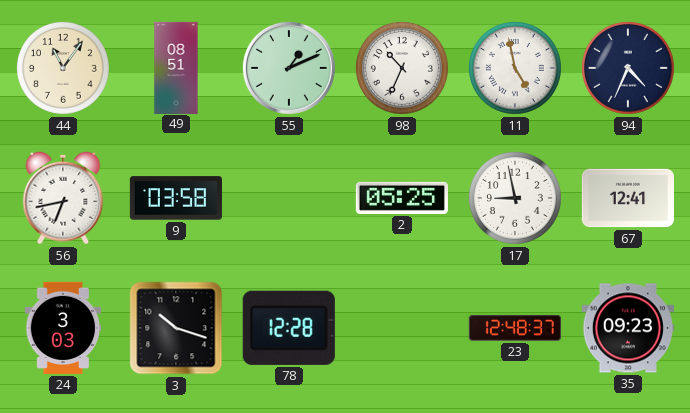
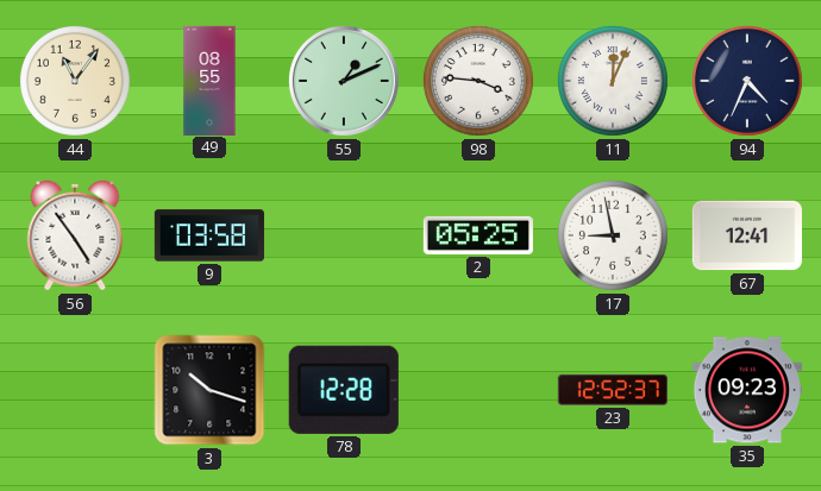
49: 08:51 -> 08:55
98: 10:34 -> 3:46
11: 4:58 -> 12:04
56: 6:43 -> 4:54
24: 3:03 -> none
23: 12:48 -> 12:52
